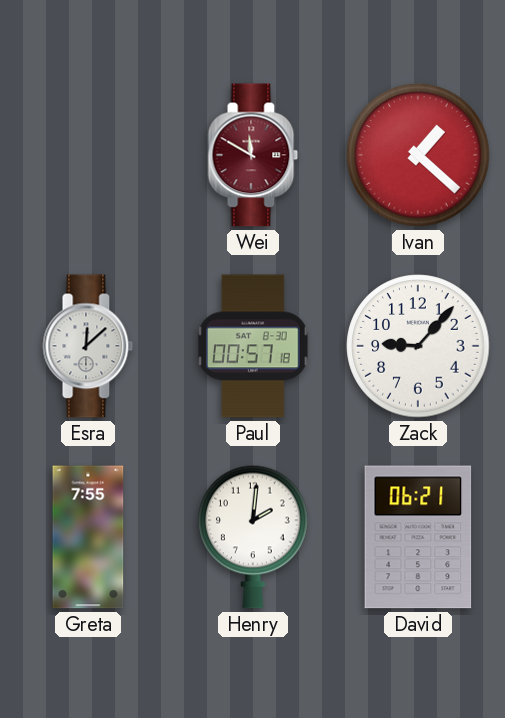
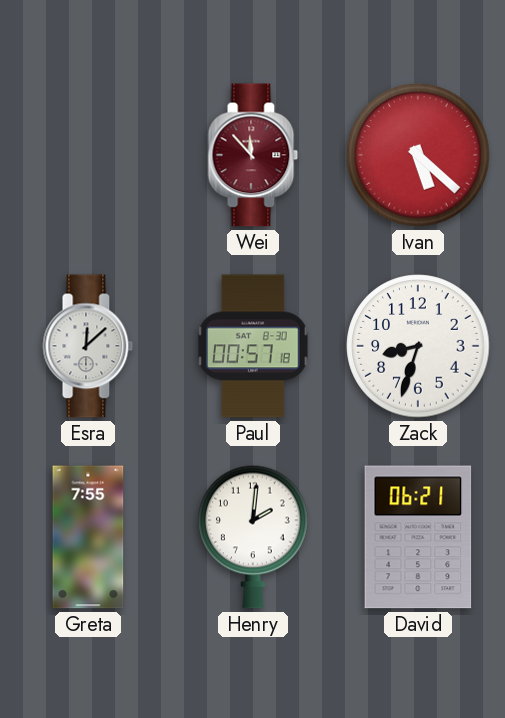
Wei: 11:50 -> 11:53
Ivan: 1:22 -> 5:22
Zack: 9:07 -> 8:33
